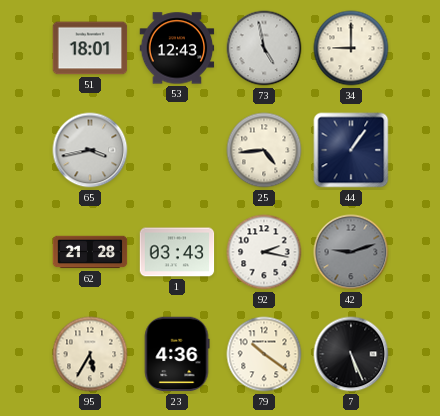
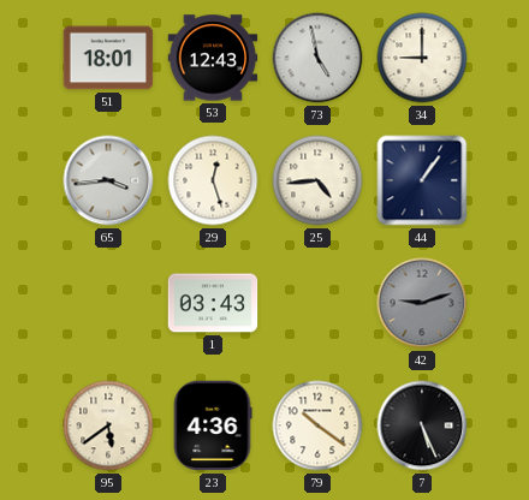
65: 3:43 -> 3:44
29: none -> 12:27
62: 21:28 -> none
92: 2:17 -> none
95: 5:35 -> 5:39
